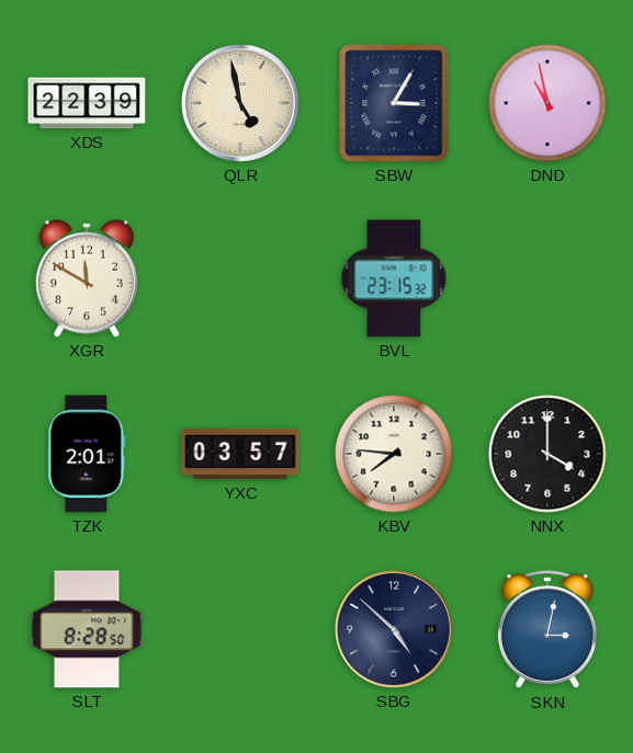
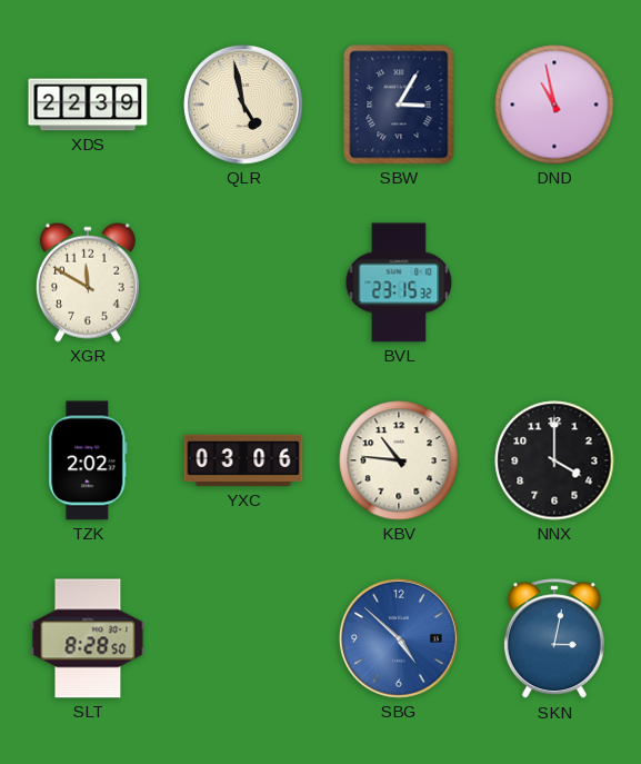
TZK: 2:01 -> 2:02
YXC: 03:57 -> 03:06
KBV: 7:46 -> 10:46
SBG dial: navy -> blue
